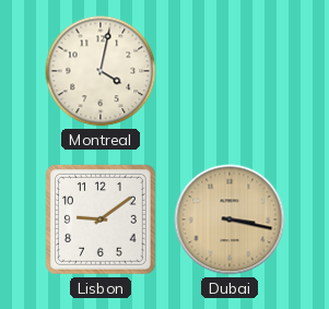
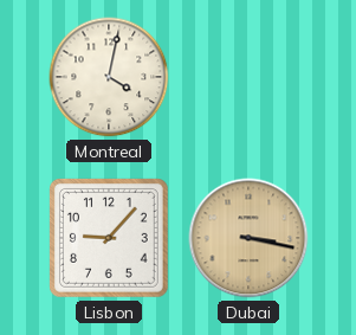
Lisbon: 9:09 -> 9:07
